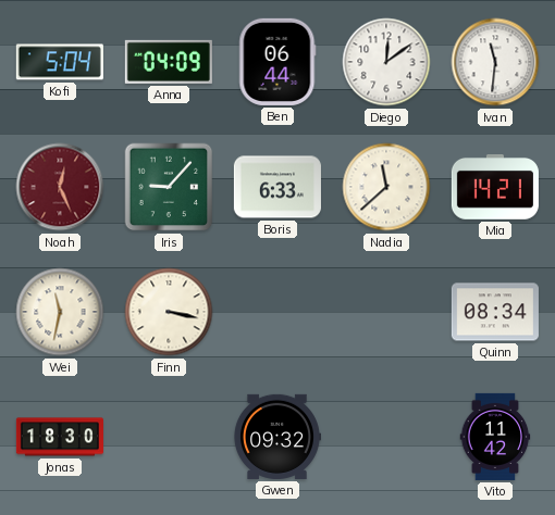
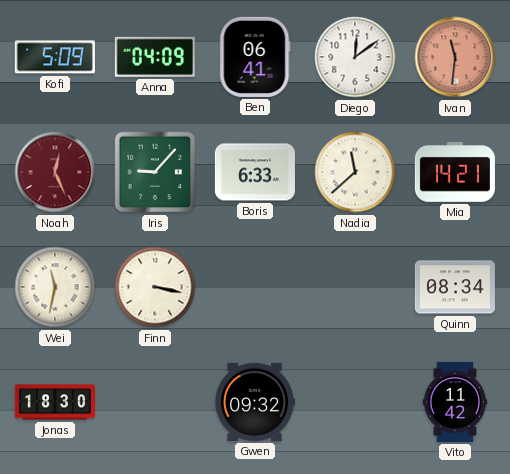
Kofi: 5:04 -> 5:09
Ben: 06:44 -> 06:41
Ivan dial: white -> salmon
